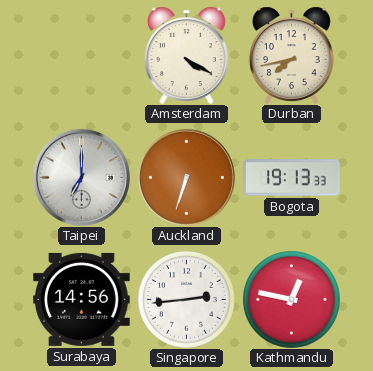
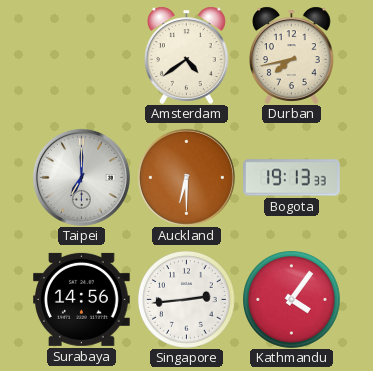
Amsterdam: 4:20 -> 4:39
Auckland: 6:33 -> 6:30
Kathmandu: 12:47 -> 4:06
